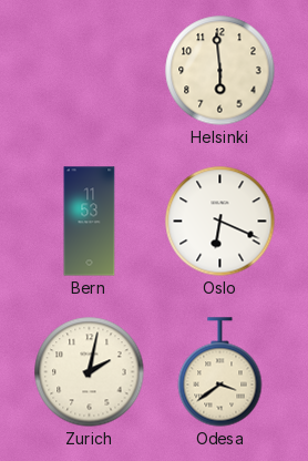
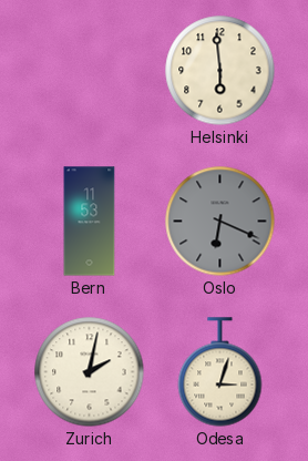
Oslo dial: white -> grey
Odesa: 3:39 -> 3:03
